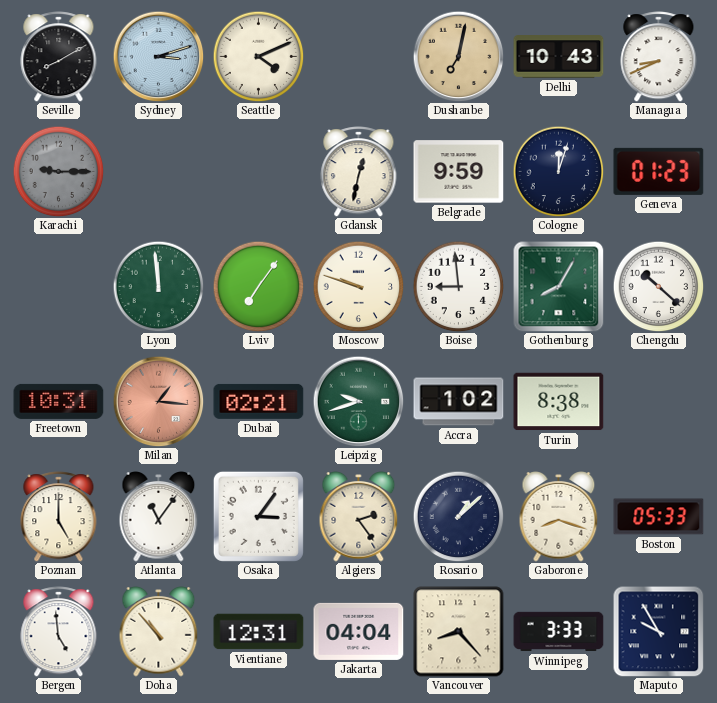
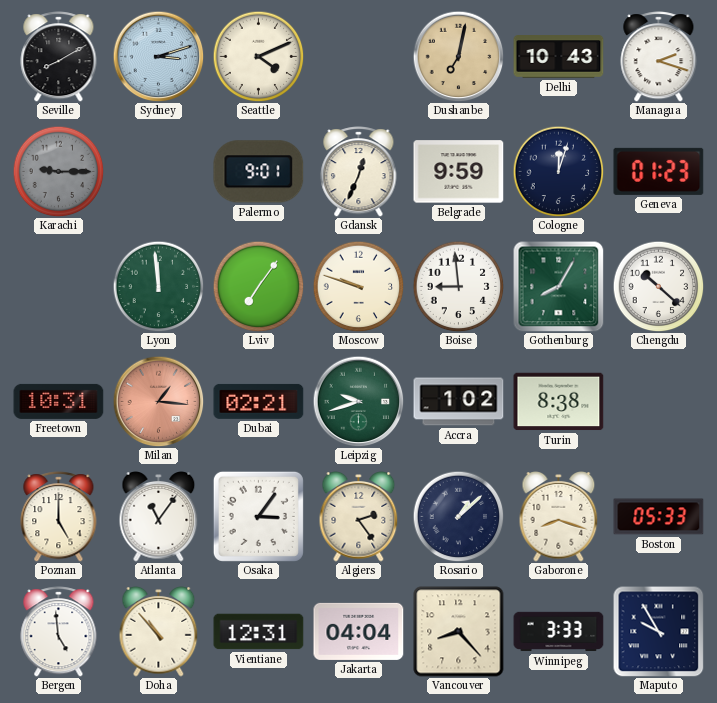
Managua: 8:41 -> 2:18
Palermo: none -> 9:01
Gdansk: 12:32 -> 12:34
